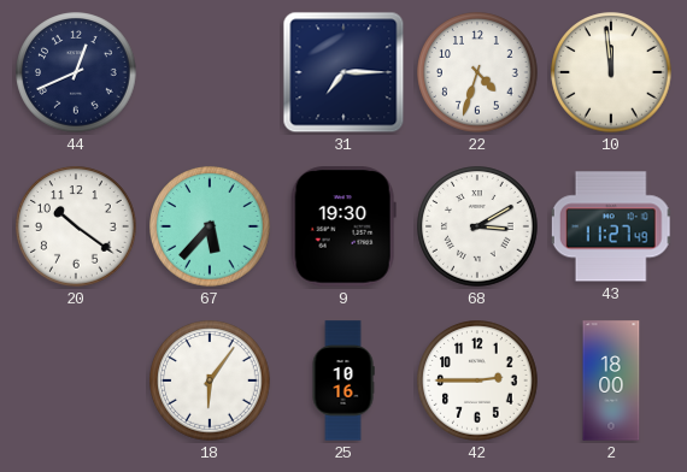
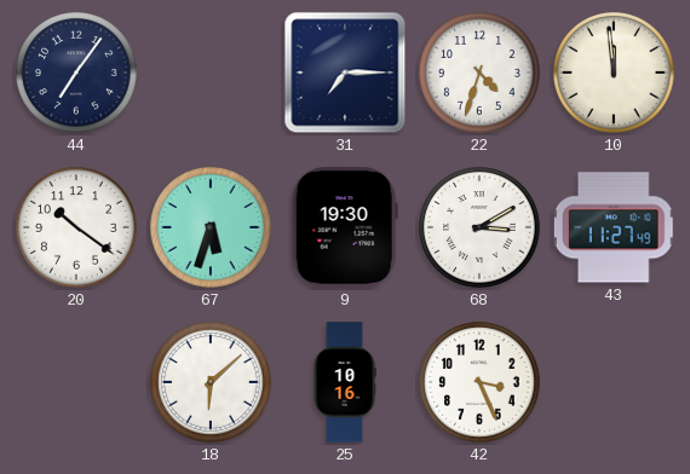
44: 12:41 -> 7:06
67: 5:37 -> 5:33
18: 6:06 -> 6:08
42: 2:45 -> 3:26
2: 18:00 -> none
